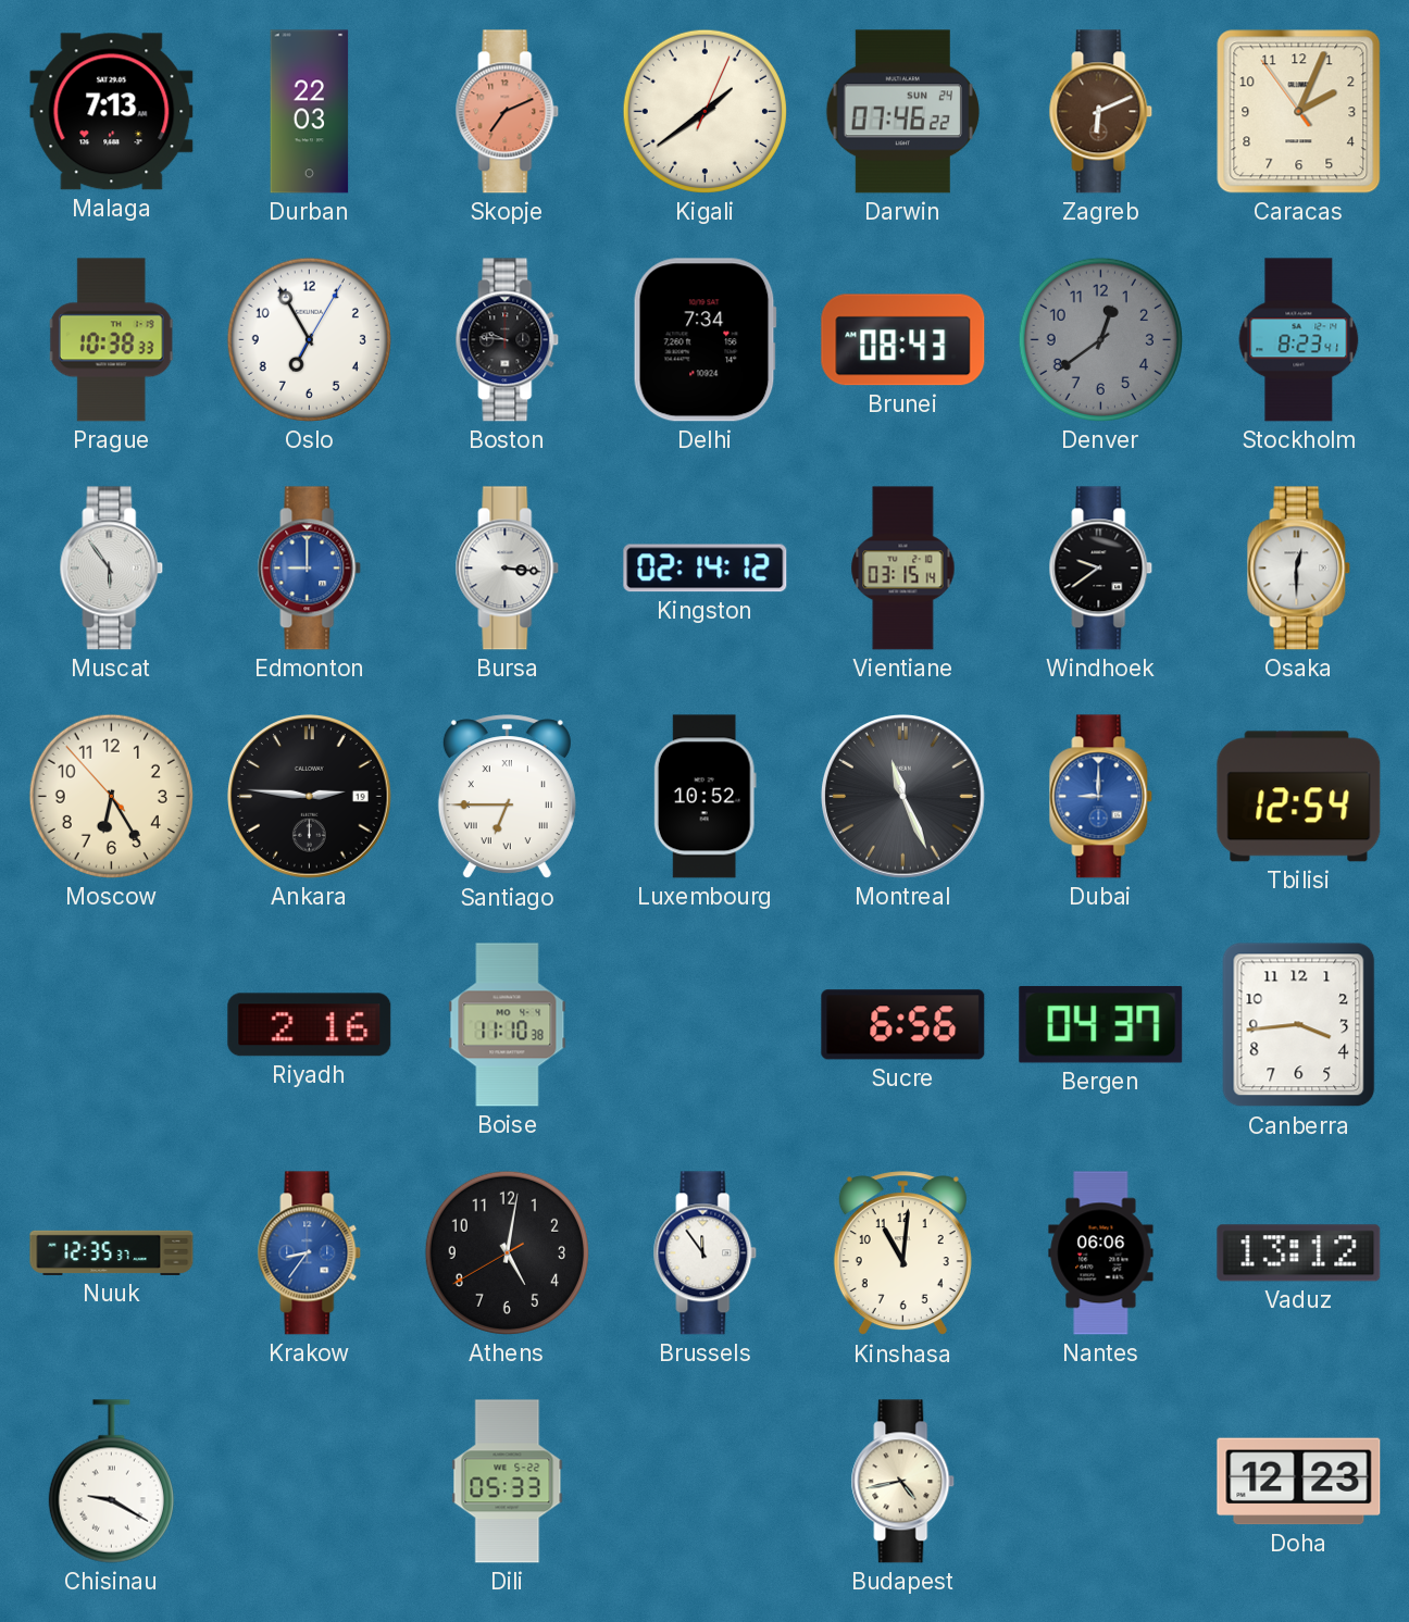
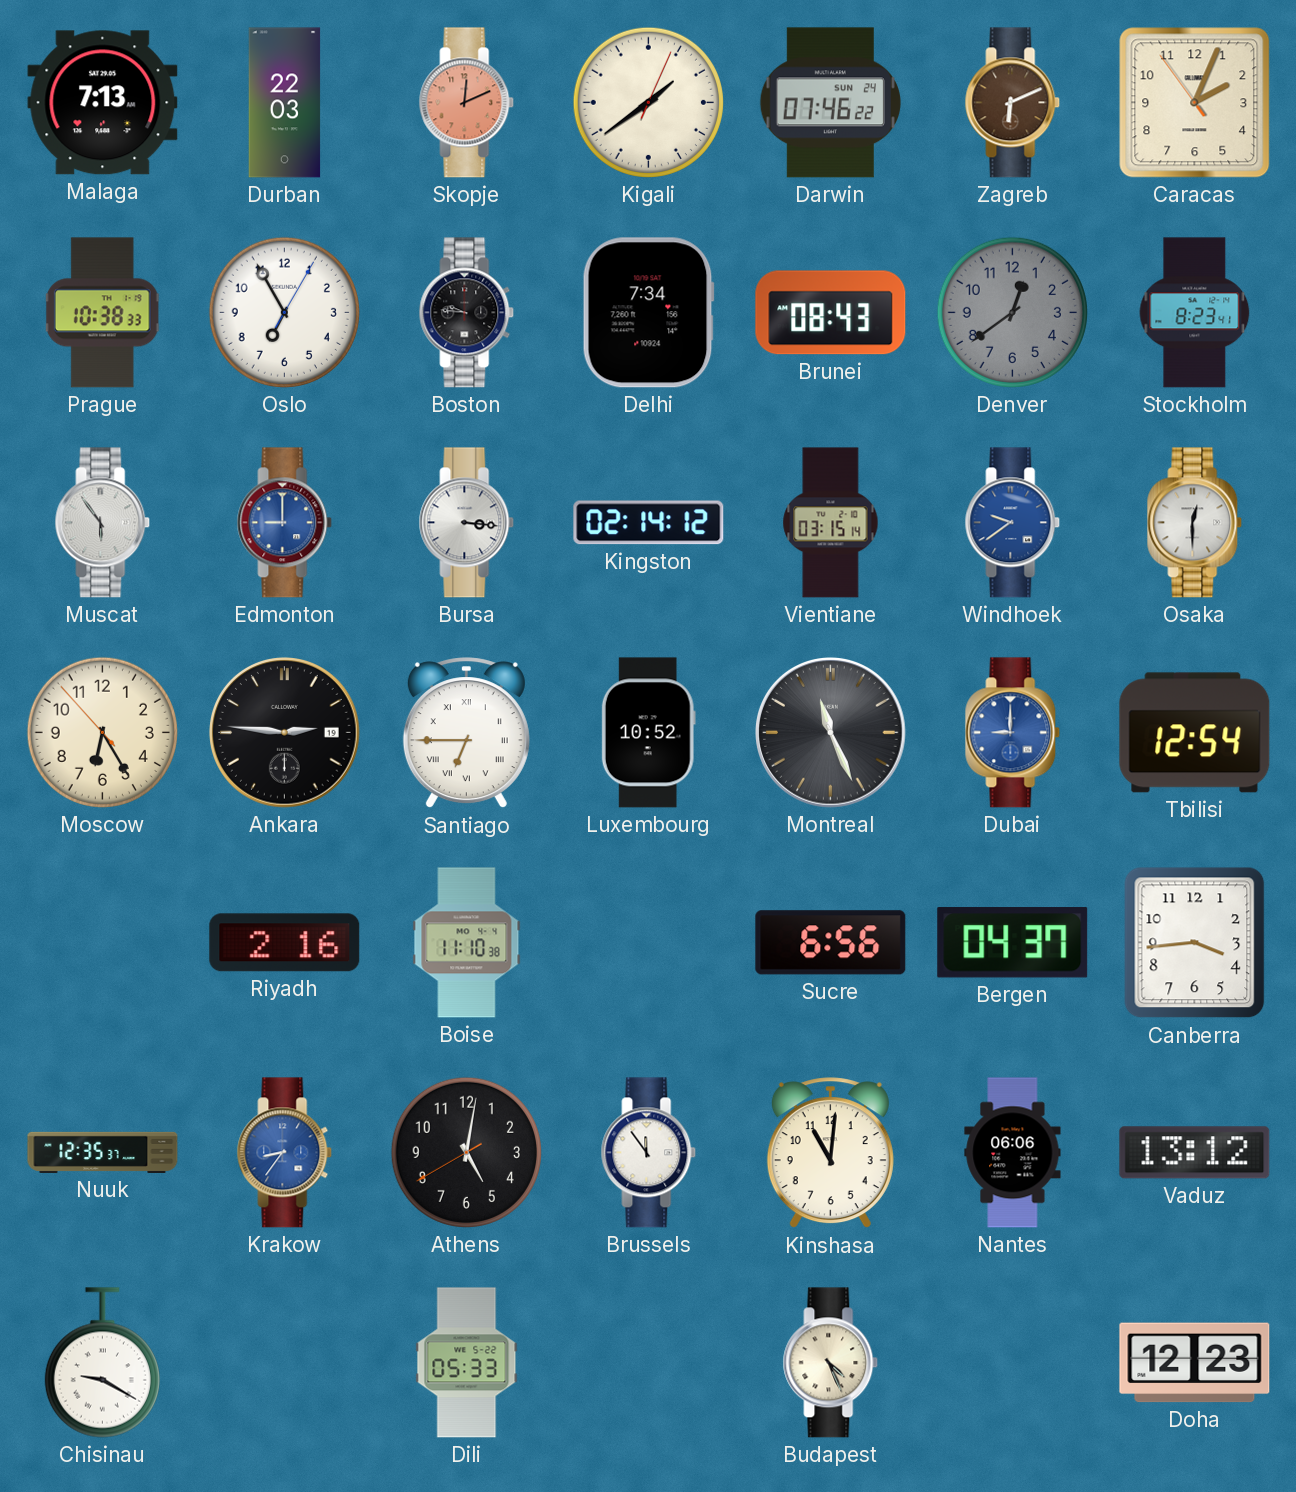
Skopje: 7:11 -> 12:11
Windhoek dial: black -> blue
Budapest: 4:43 -> 4:26
